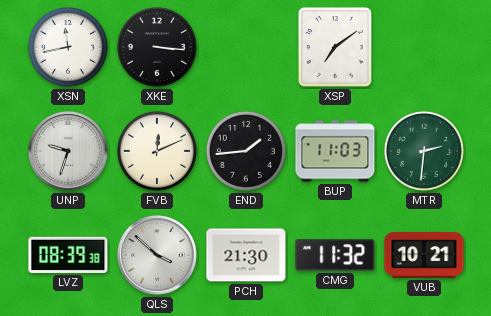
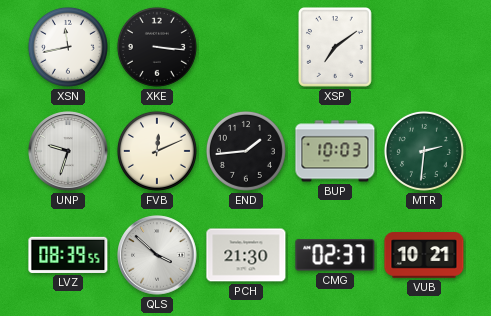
BUP: 11:03 -> 10:03
LVZ: 08:39:38 -> 08:39:55
CMG: 11:32 -> 02:37
